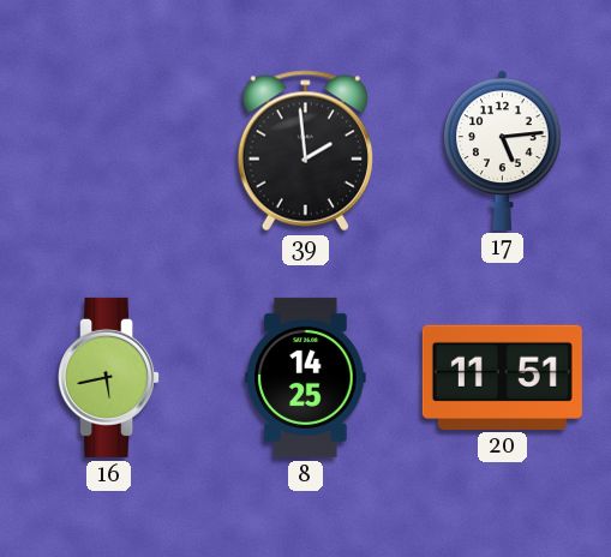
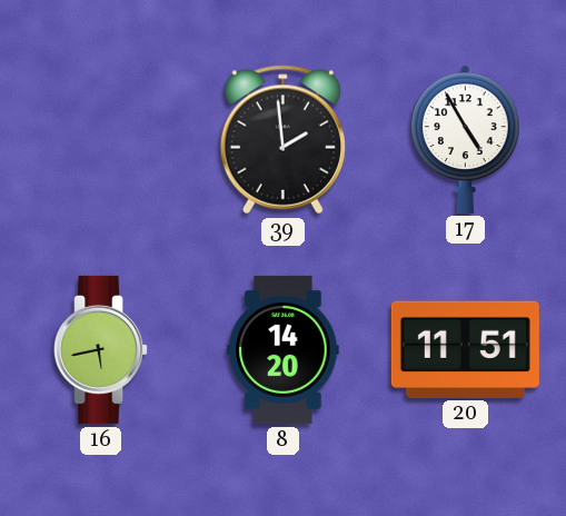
17: 5:14 -> 4:55
8: 14:25 -> 14:20
